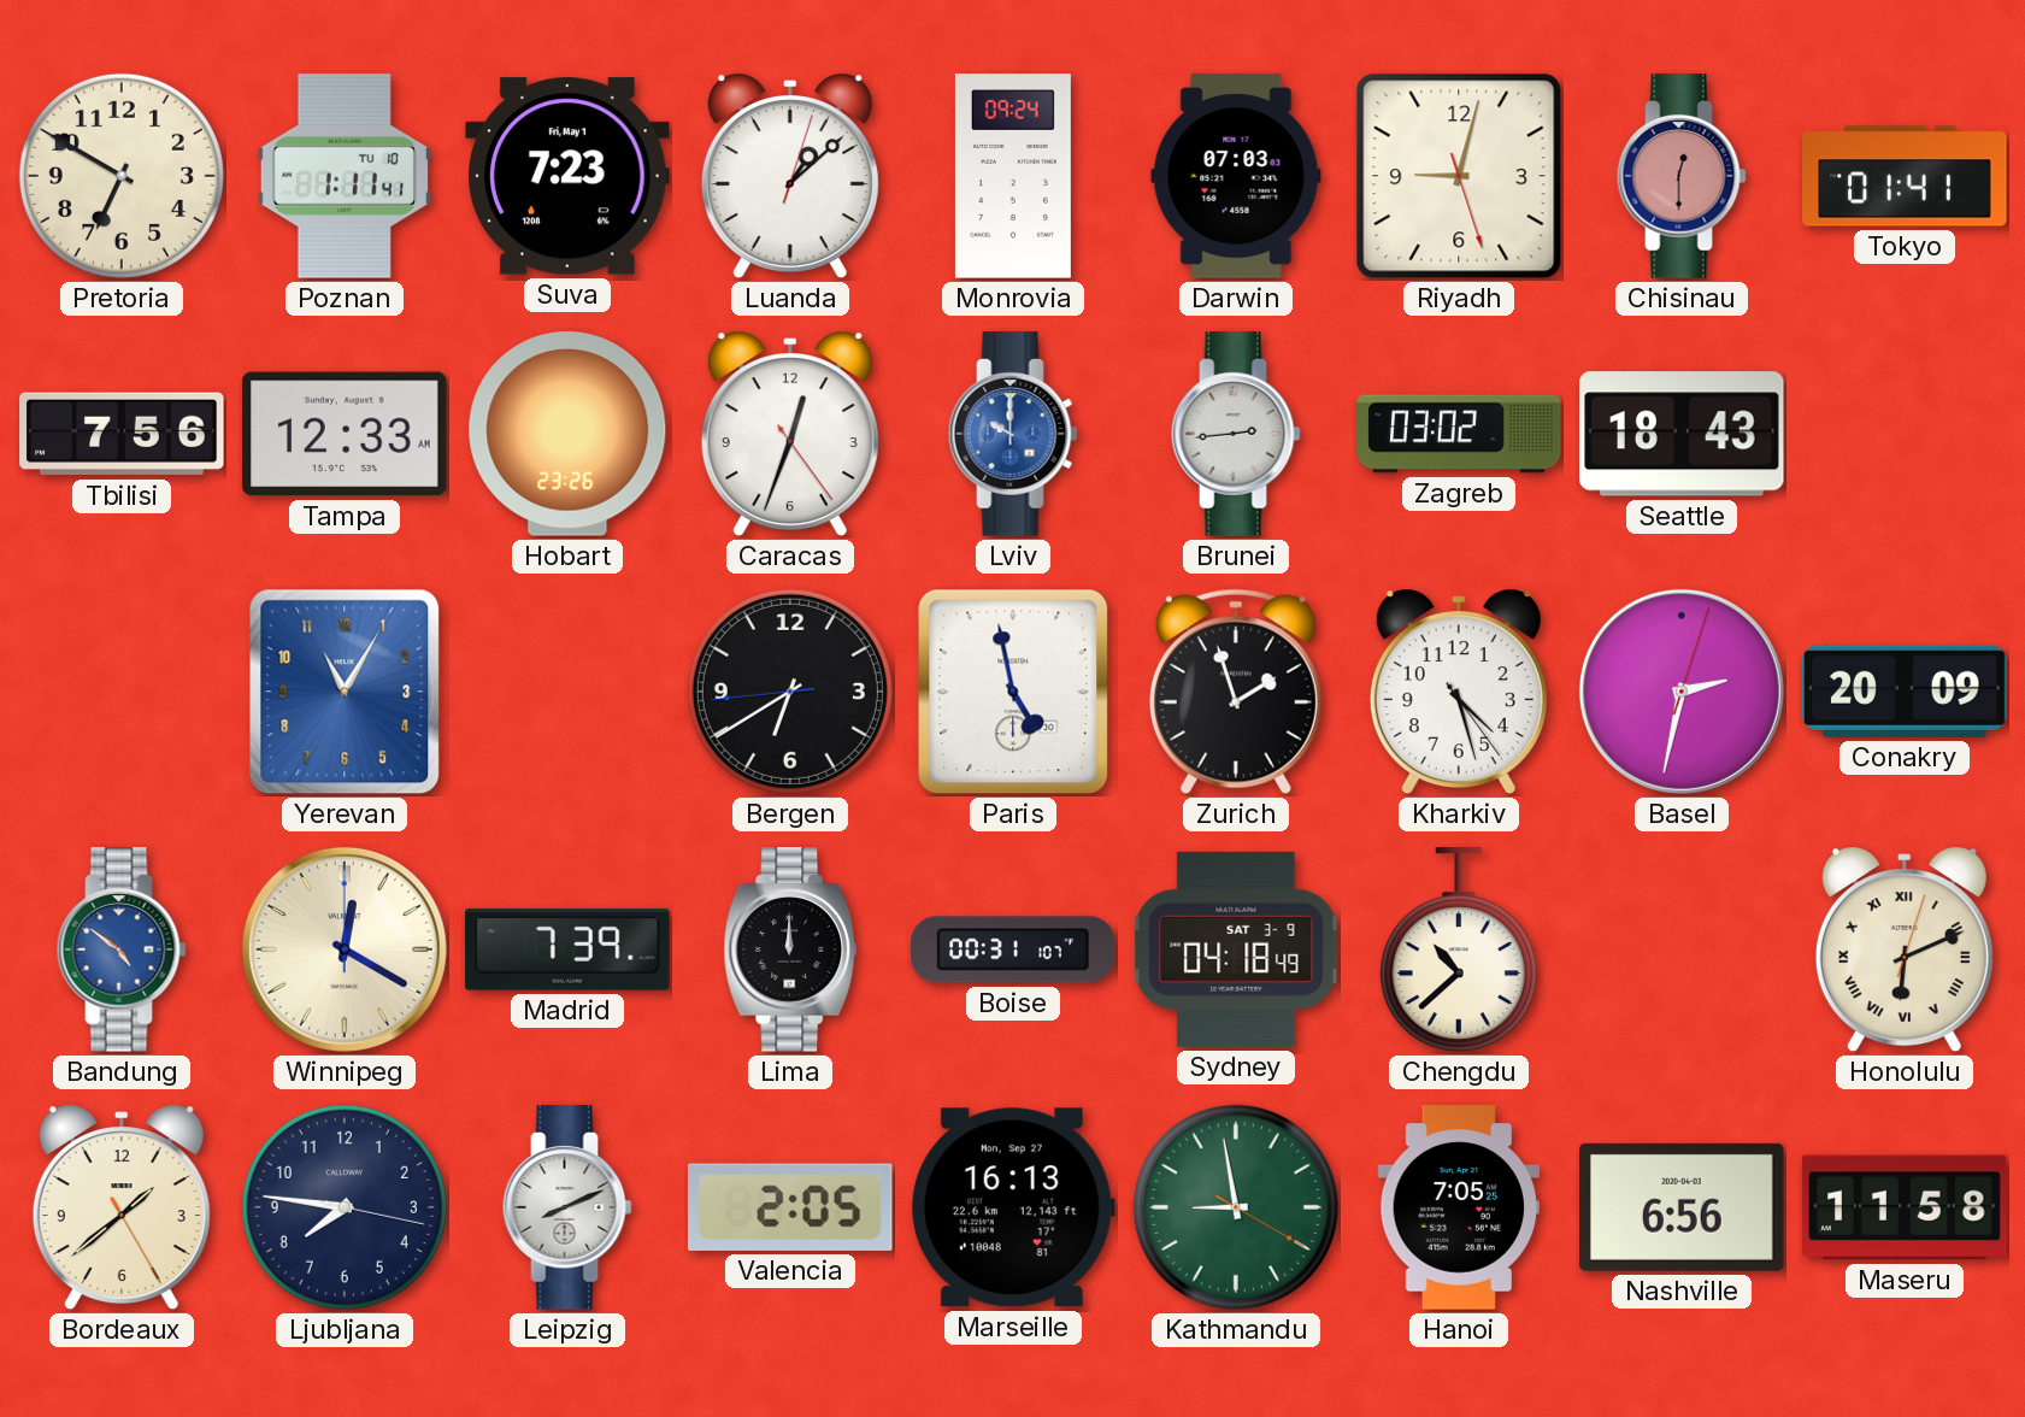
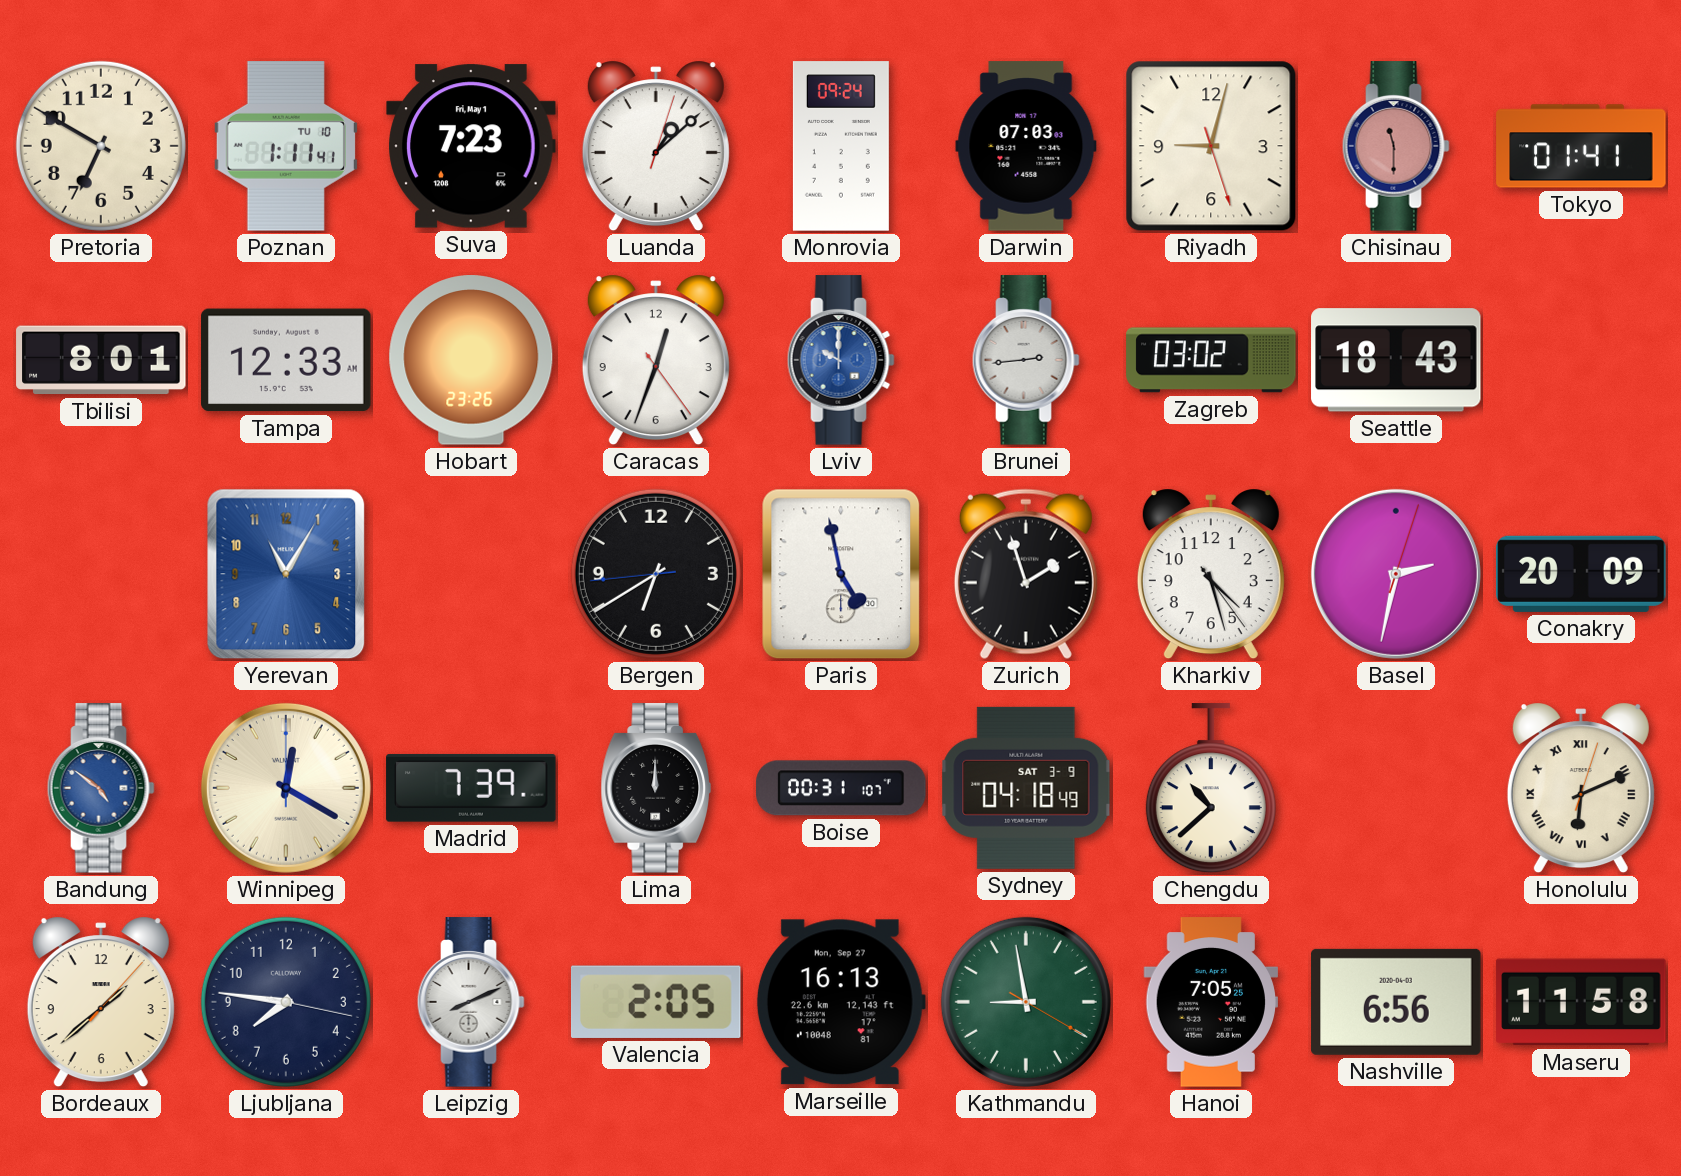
Chisinau: 12:30 -> 11:30
Tbilisi: 7:56 -> 8:01
Bordeaux: 1:38:25 -> 1:38:07
